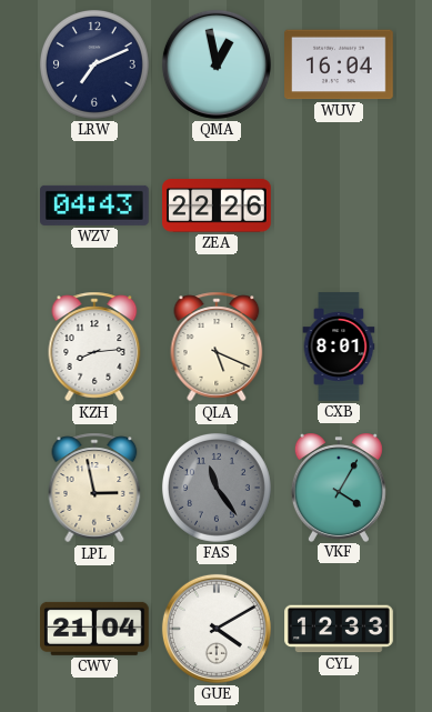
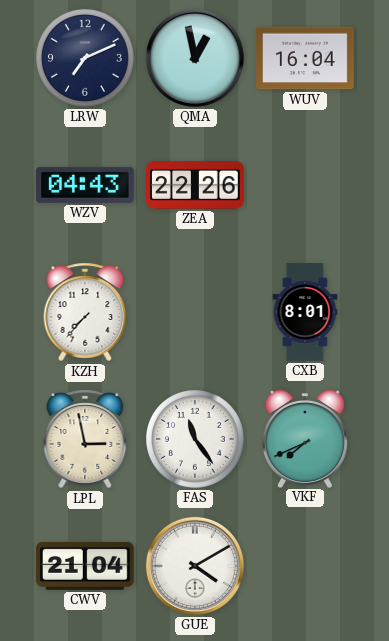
KZH: 8:14 -> 7:37
QLA: 5:19 -> none
FAS dial: grey -> white
VKF: 4:05 -> 7:41
CYL: 12:33 -> none
